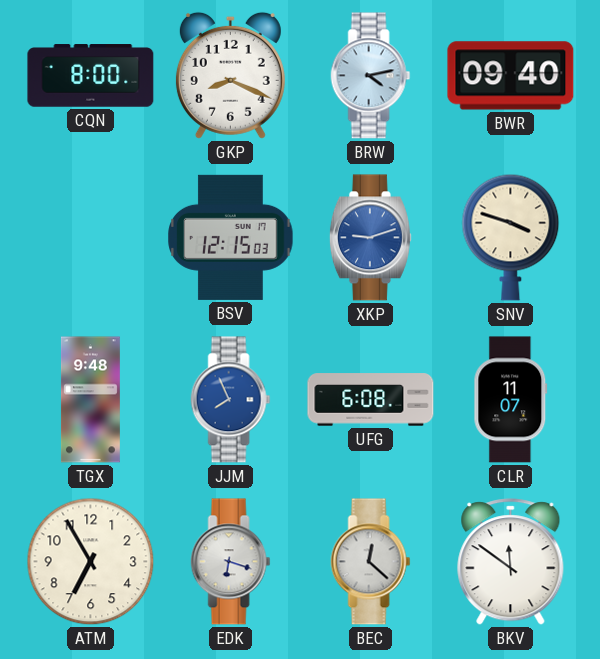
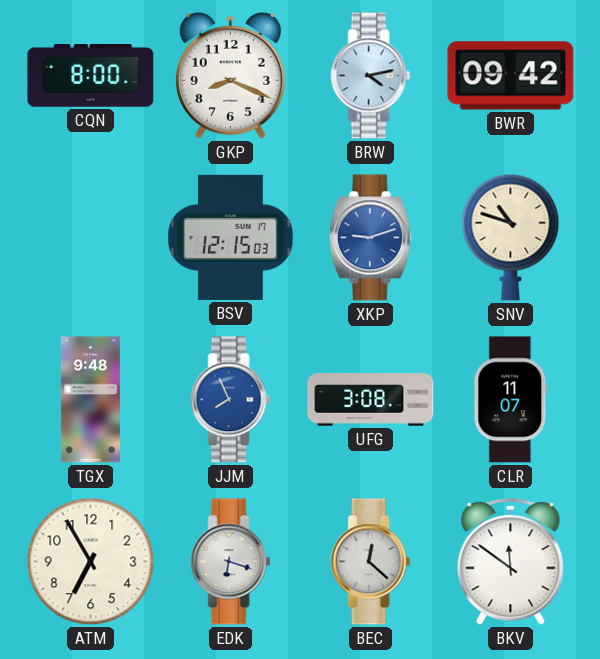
BWR: 09:40 -> 09:42
SNV: 3:48 -> 10:48
UFG: 6:08 -> 3:08
